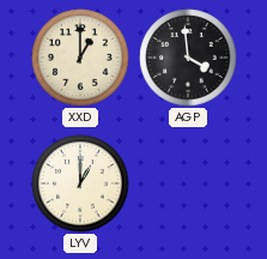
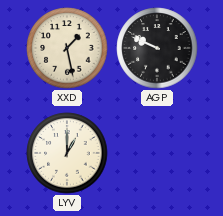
XXD: 1:00 -> 1:28
AGP: 3:59 -> 9:49
